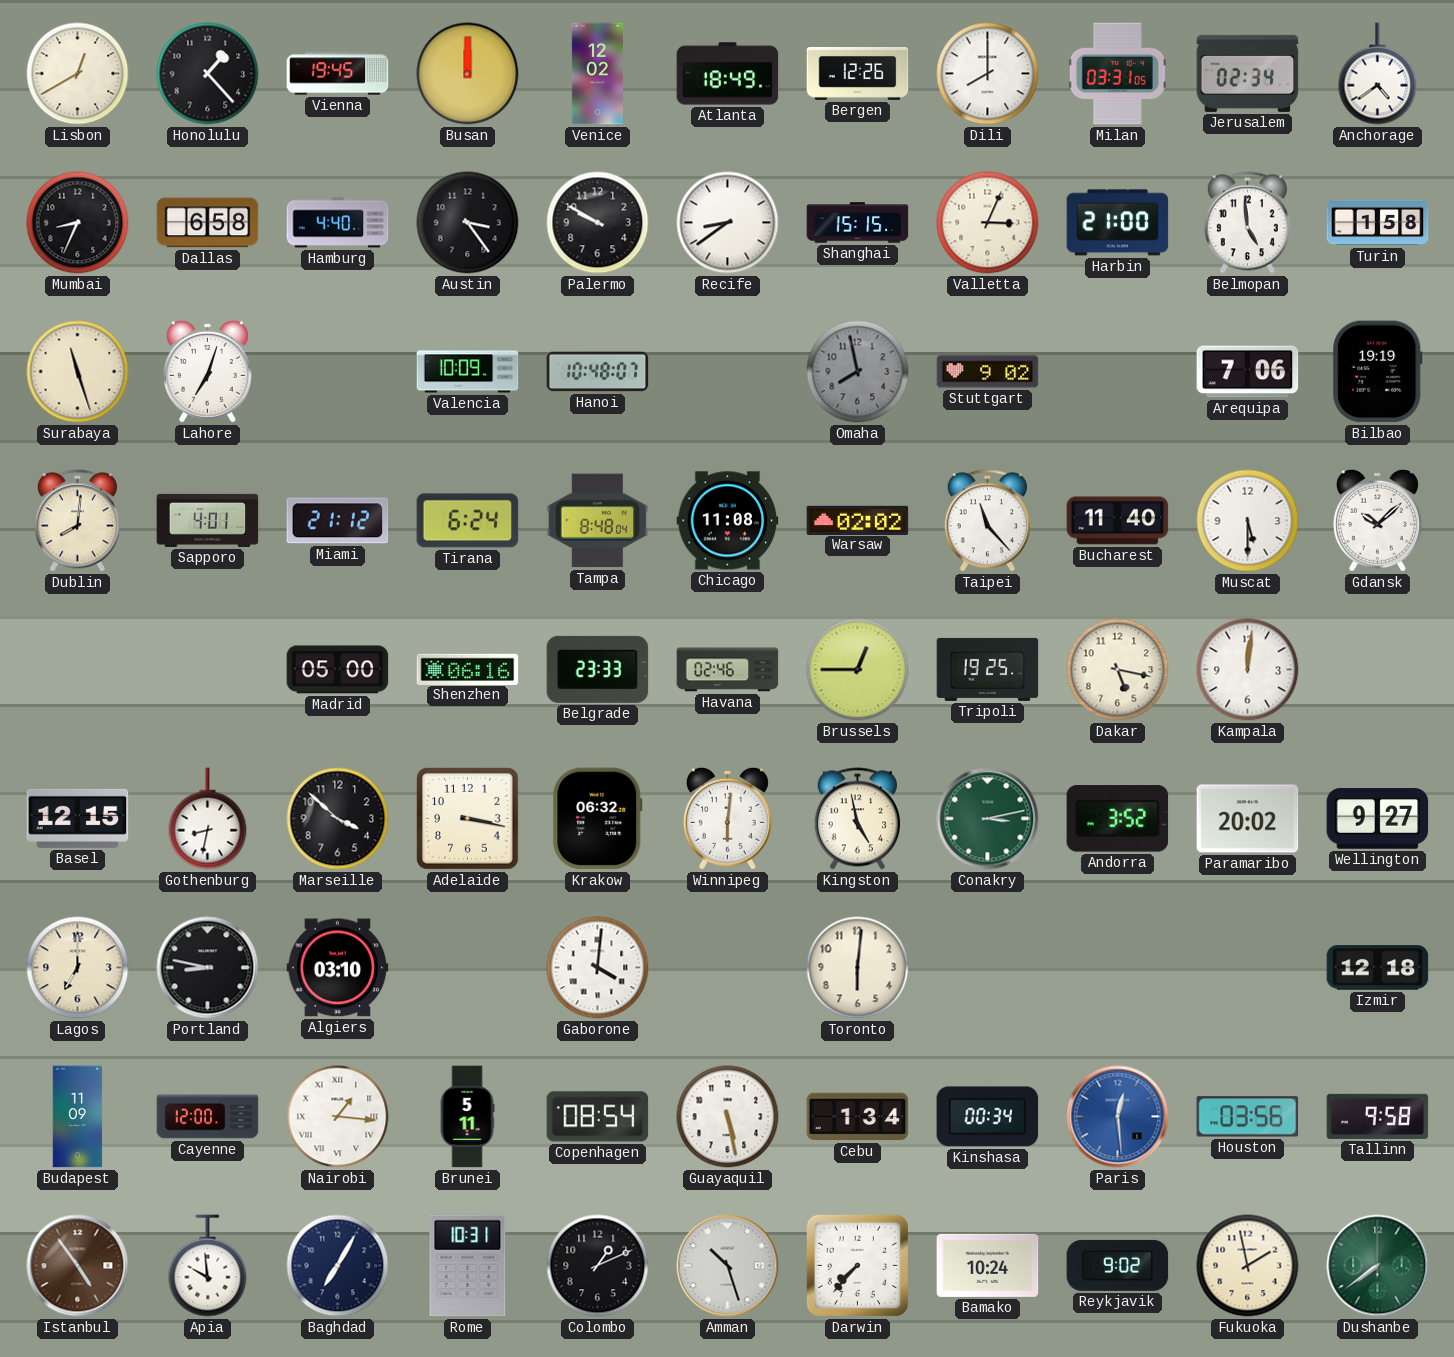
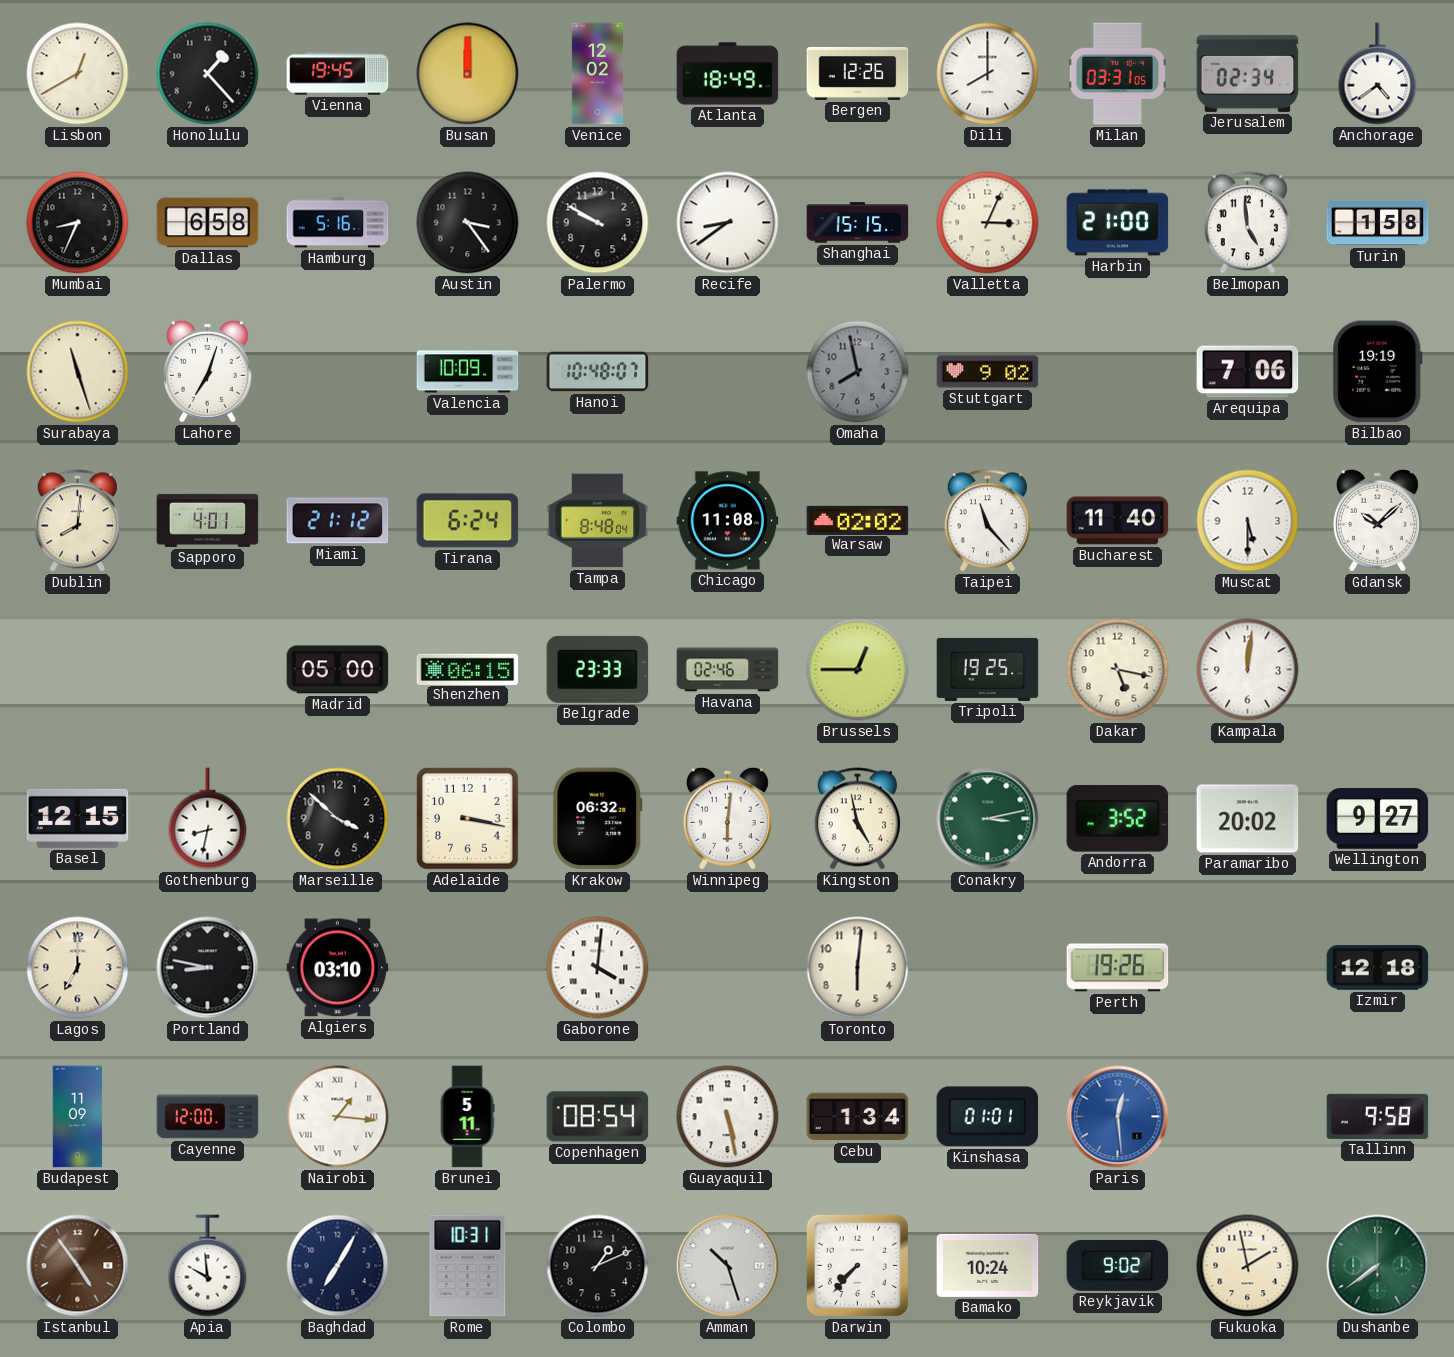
Hamburg: 4:40 -> 5:16
Shenzhen: 06:16 -> 06:15
Perth: none -> 19:26
Kinshasa: 00:34 -> 01:01
Houston: 03:56 -> none
